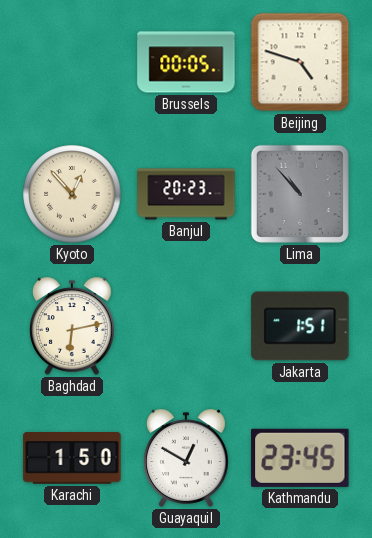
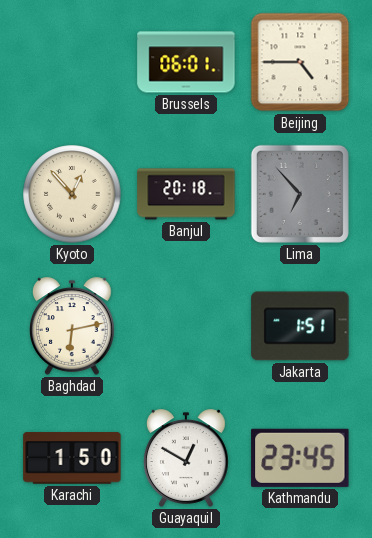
Brussels: 00:05 -> 06:01
Beijing: 4:48 -> 4:45
Banjul: 20:23 -> 20:18
Lima: 10:53 -> 6:53
